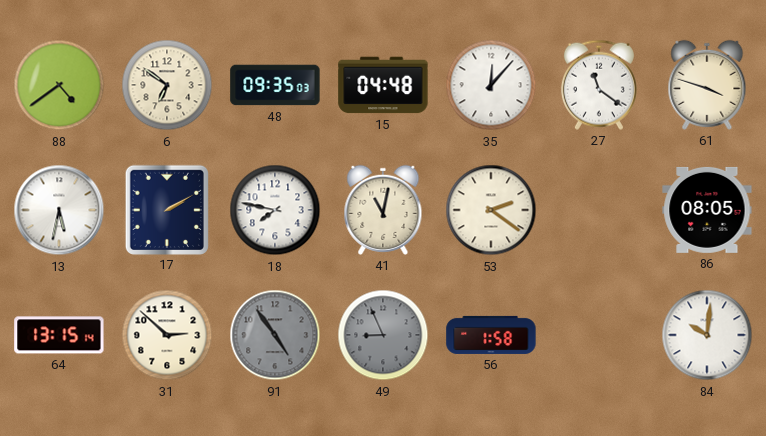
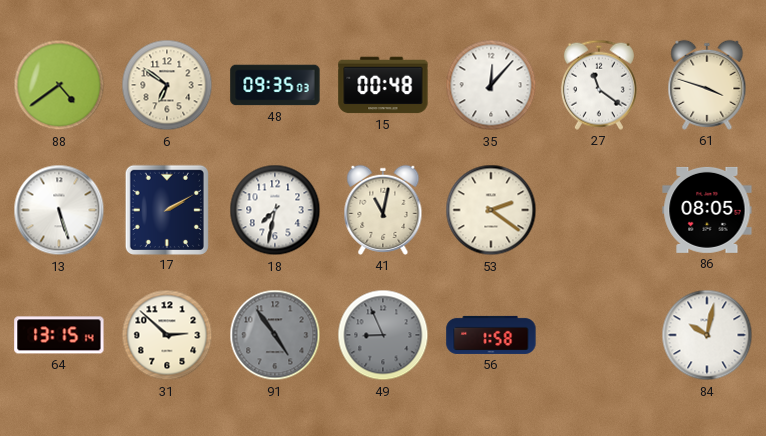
15: 04:48 -> 00:48
13: 5:32 -> 5:27
18: 7:47 -> 7:32
84: 10:01 -> 10:02
